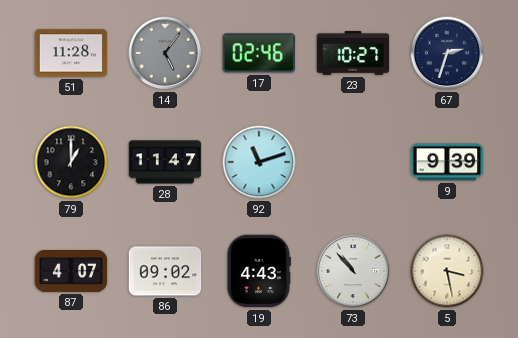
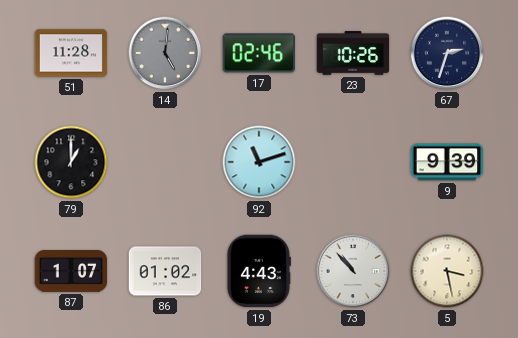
14: 5:06 -> 5:01
23: 10:27 -> 10:26
28: 11:47 -> none
87: 4:07 -> 1:07
86: 09:02 -> 01:02
